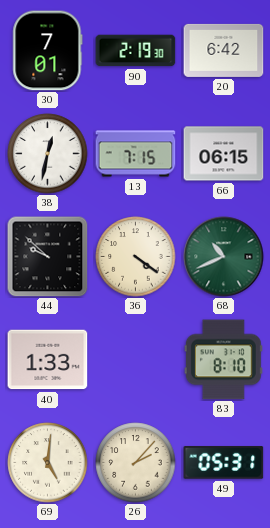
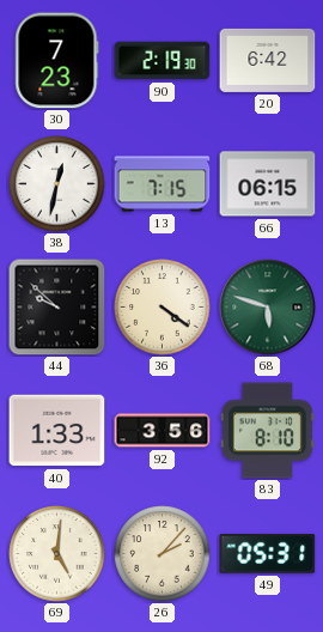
30: 7:01 -> 7:23
68: 10:41 -> 5:48
92: none -> 3:56
